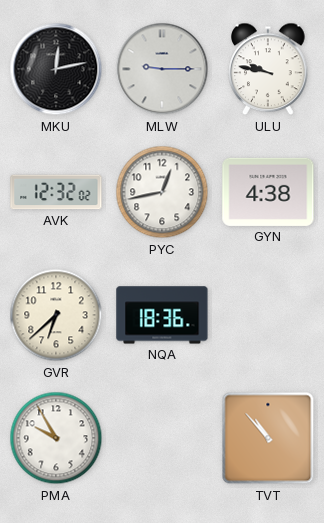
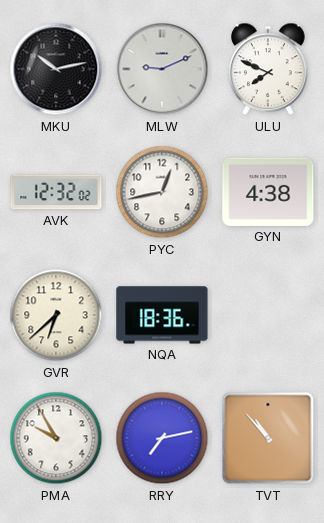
MKU: 12:13 -> 10:13
MLW: 9:15 -> 9:11
ULU: 9:47 -> 7:49
RRY: none -> 7:13
